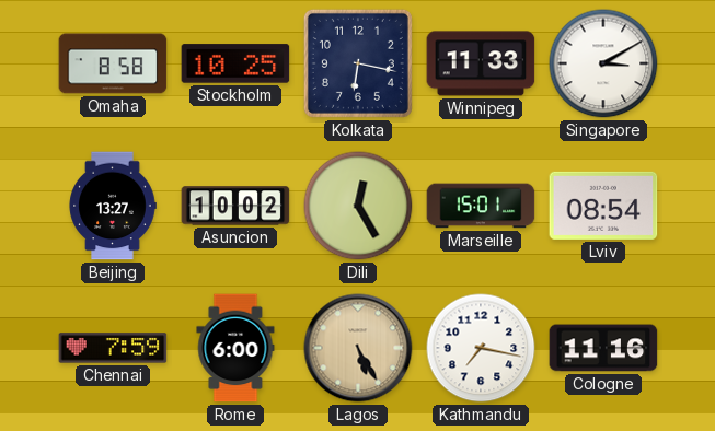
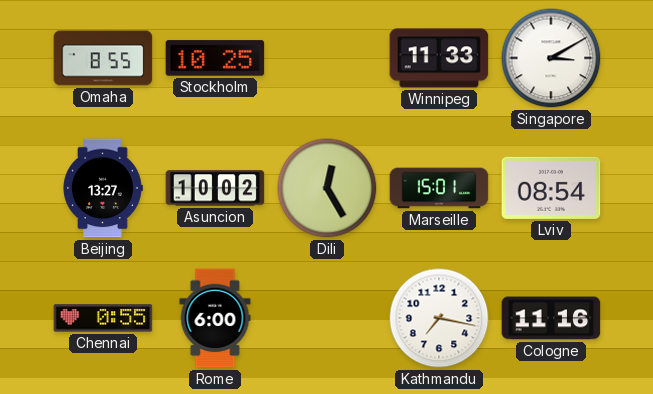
Omaha: 8:58 -> 8:55
Kolkata: 6:17 -> none
Chennai: 7:59 -> 0:55
Lagos: 5:25 -> none
